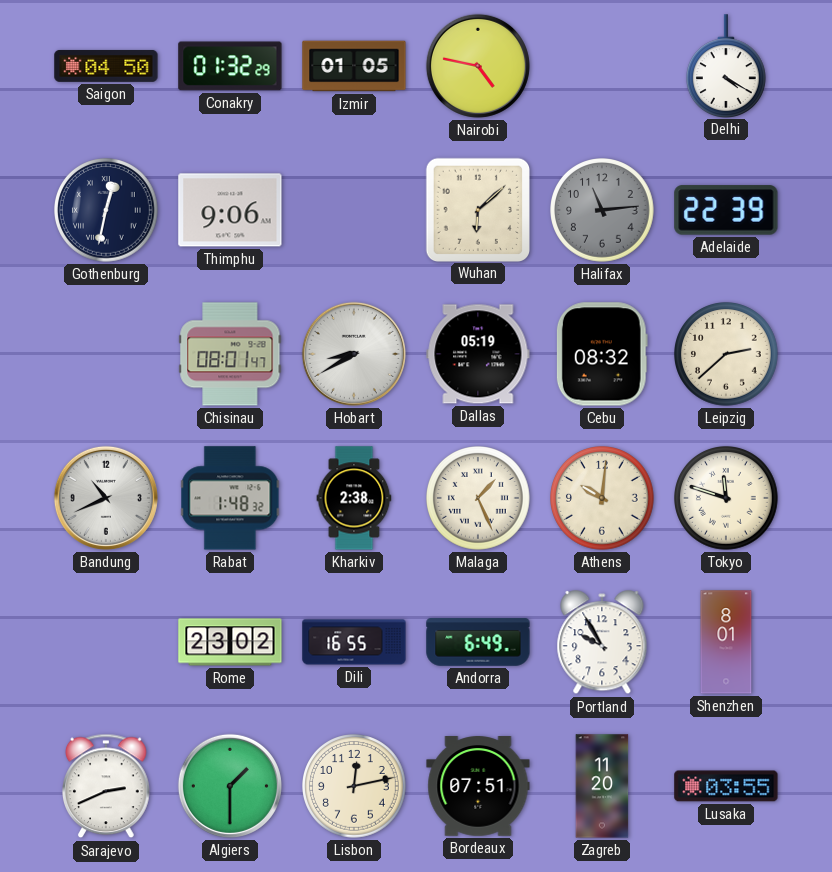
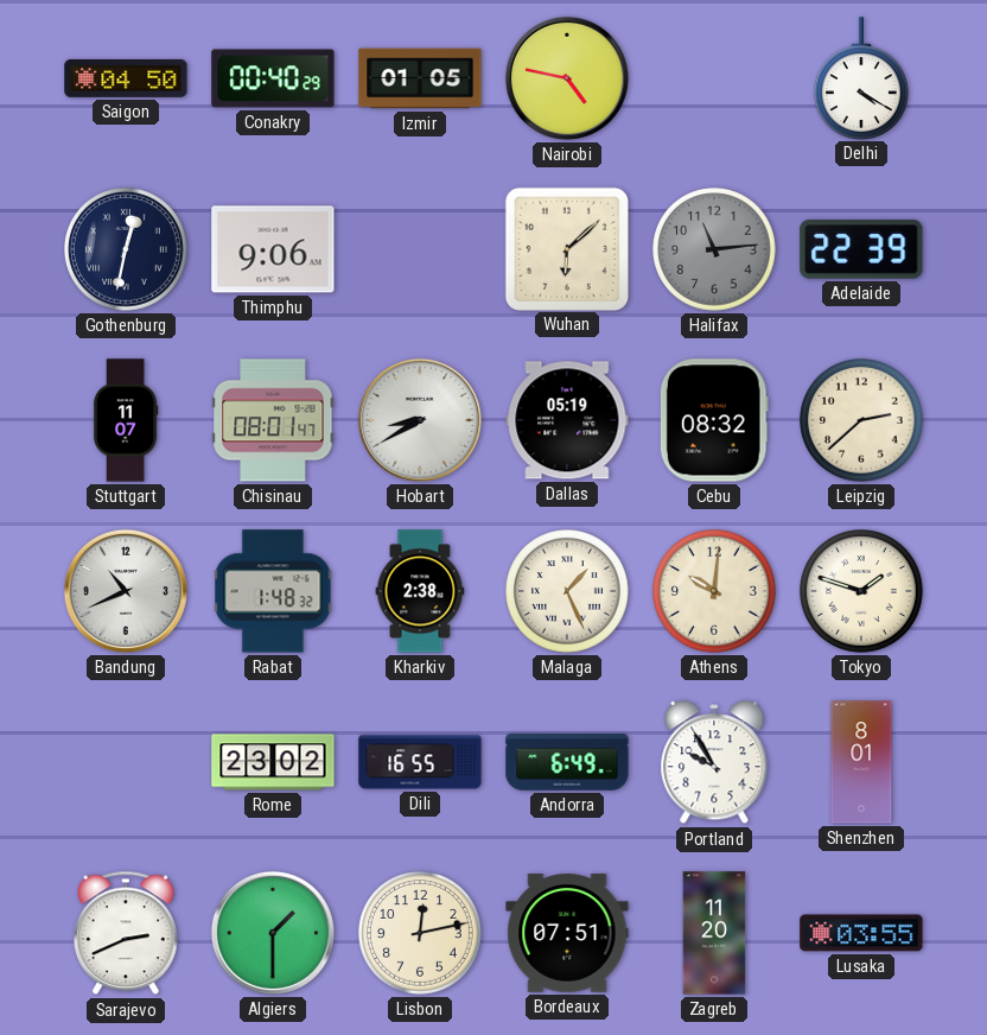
Conakry: 01:32 -> 00:40
Stuttgart: none -> 11:07
Tokyo: 11:48 -> 1:48
